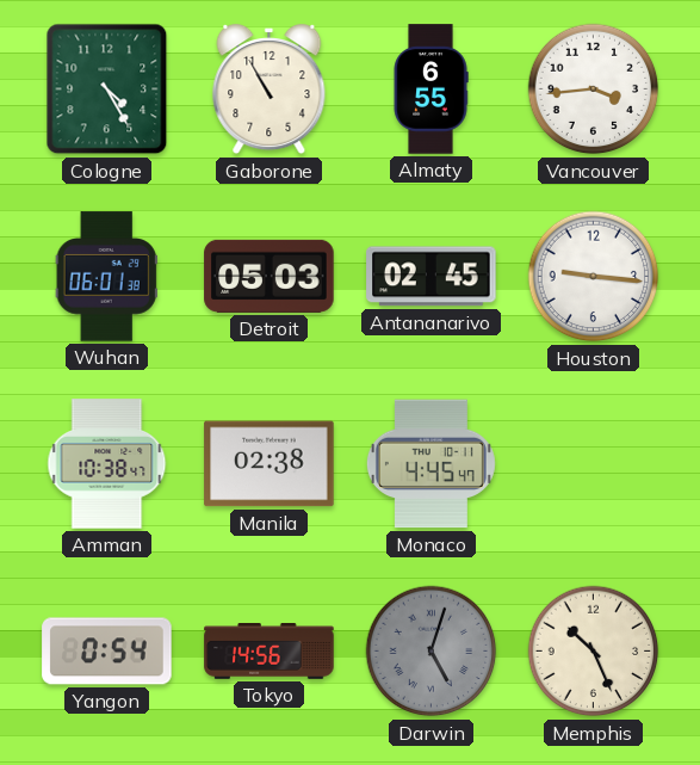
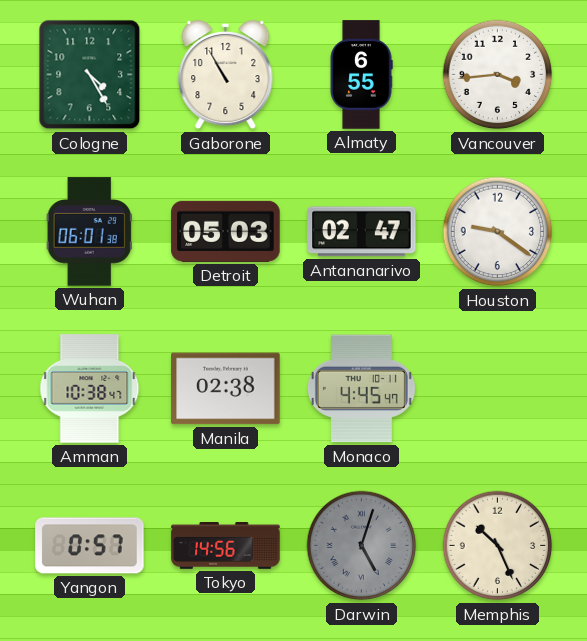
Antananarivo: 02:45 -> 02:47
Houston: 9:16 -> 9:21
Yangon: 0:54 -> 0:57
